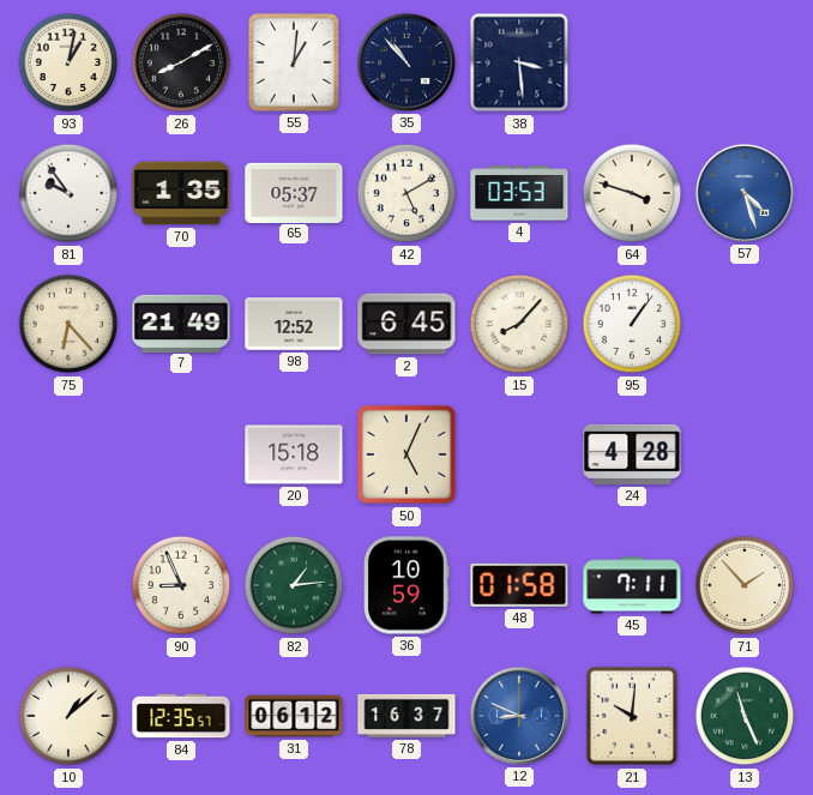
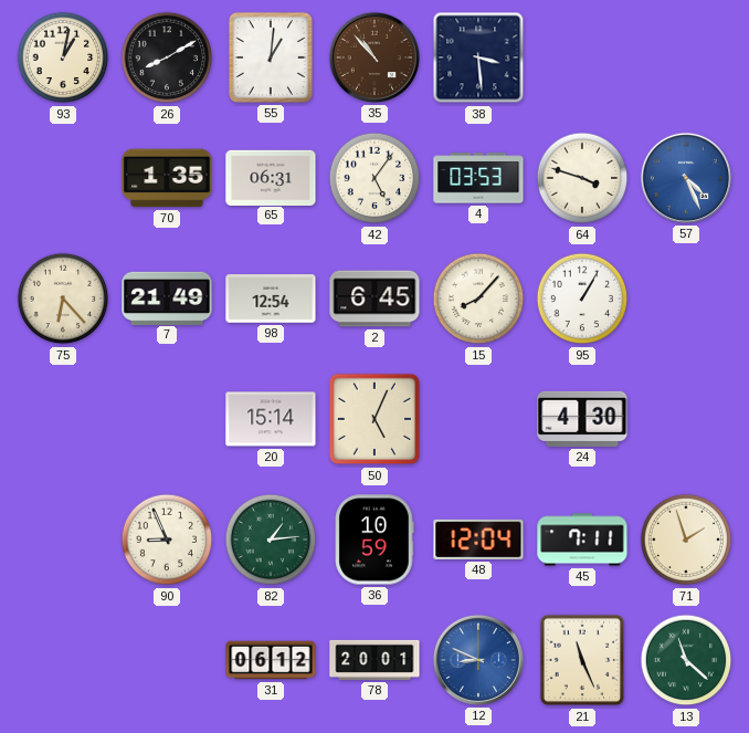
35 dial: navy -> brown
81: 9:54 -> none
65: 05:37 -> 06:31
42: 5:10 -> 5:06
57: 4:27 -> 4:26
98: 12:52 -> 12:54
95: 1:06 -> 1:05
20: 15:18 -> 15:14
24: 4:28 -> 4:30
48: 01:58 -> 12:04
71: 1:53 -> 1:57
10: 1:08 -> none
84: 12:35 -> none
78: 16:37 -> 20:01
21: 10:01 -> 11:26
13: 11:26 -> 11:22
